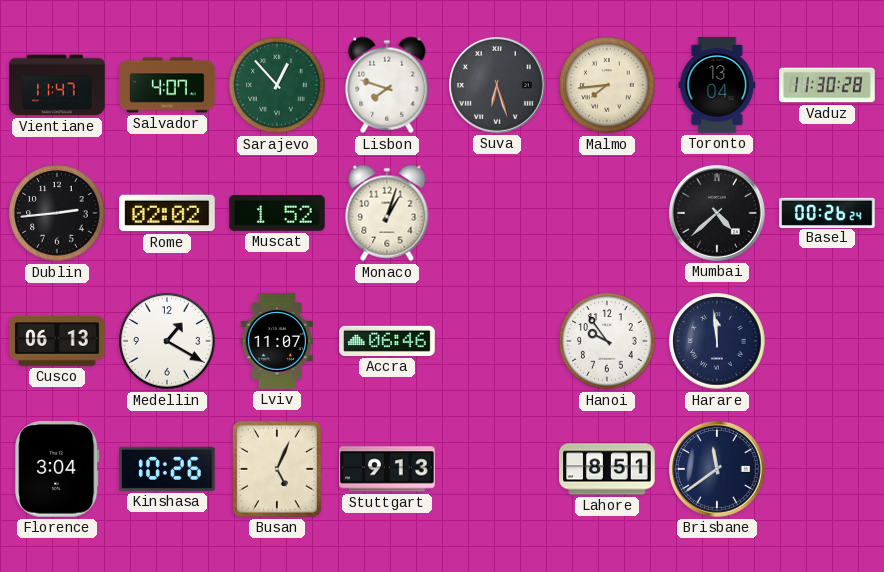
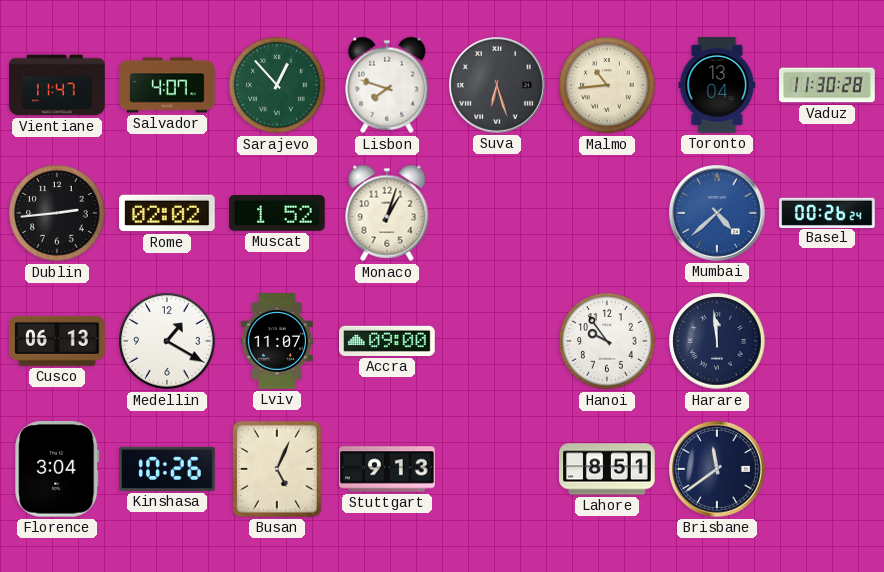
Malmo: 7:44 -> 10:44
Mumbai dial: black -> blue
Accra: 06:46 -> 09:00
